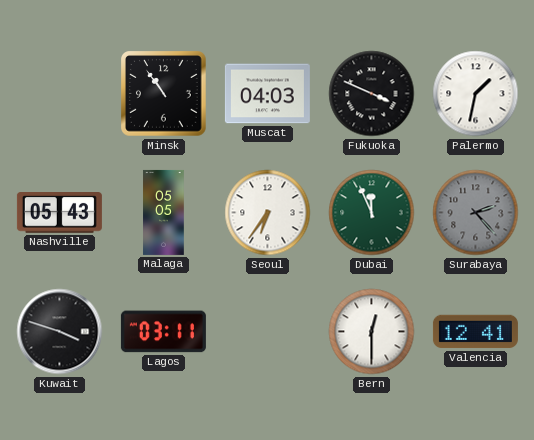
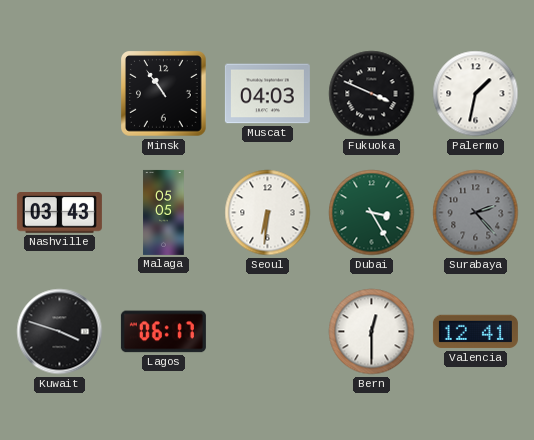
Nashville: 05:43 -> 03:43
Seoul: 6:36 -> 6:31
Dubai: 11:56 -> 3:25
Lagos: 03:11 -> 06:17
